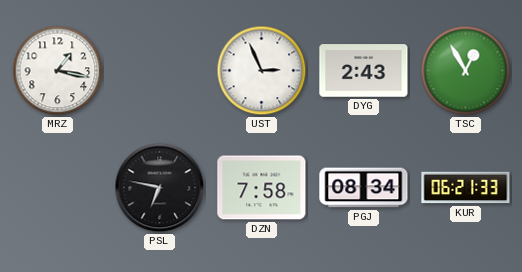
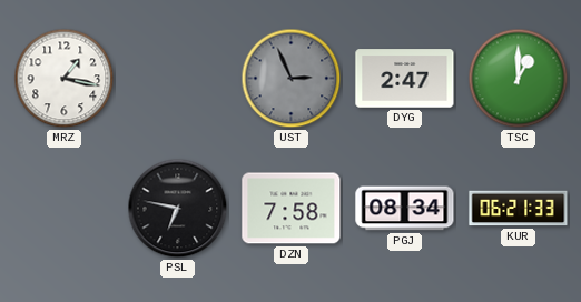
UST dial: white -> grey
DYG: 2:43 -> 2:47
TSC: 12:55 -> 1:00
